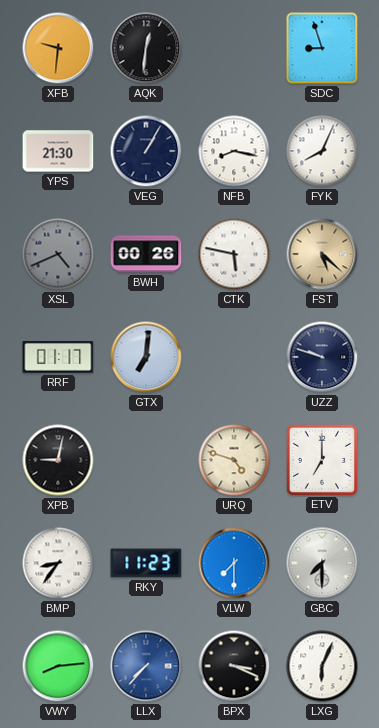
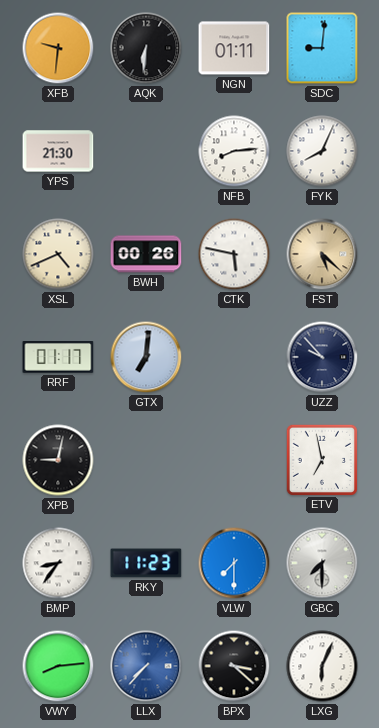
AQK: 12:31 -> 6:31
NGN: none -> 01:11
SDC: 8:57 -> 9:01
VEG: 1:05 -> none
NFB: 8:17 -> 8:14
XSL dial: grey -> cream
UZZ: 9:48 -> 9:53
URQ: 4:48 -> none
ETV: 7:00 -> 6:58
BPX: 3:19 -> 3:22
